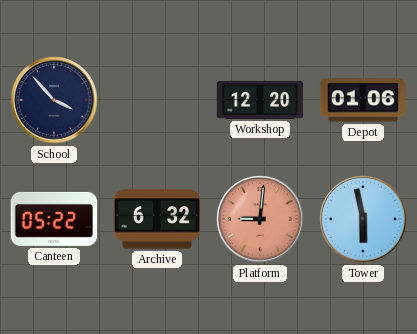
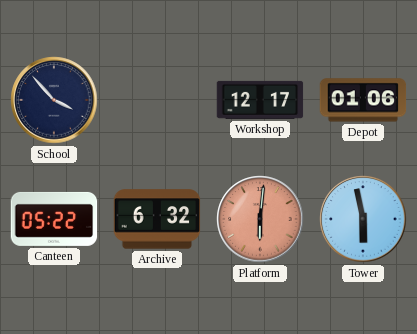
Workshop: 12:20 -> 12:17
Platform: 9:01 -> 6:01
